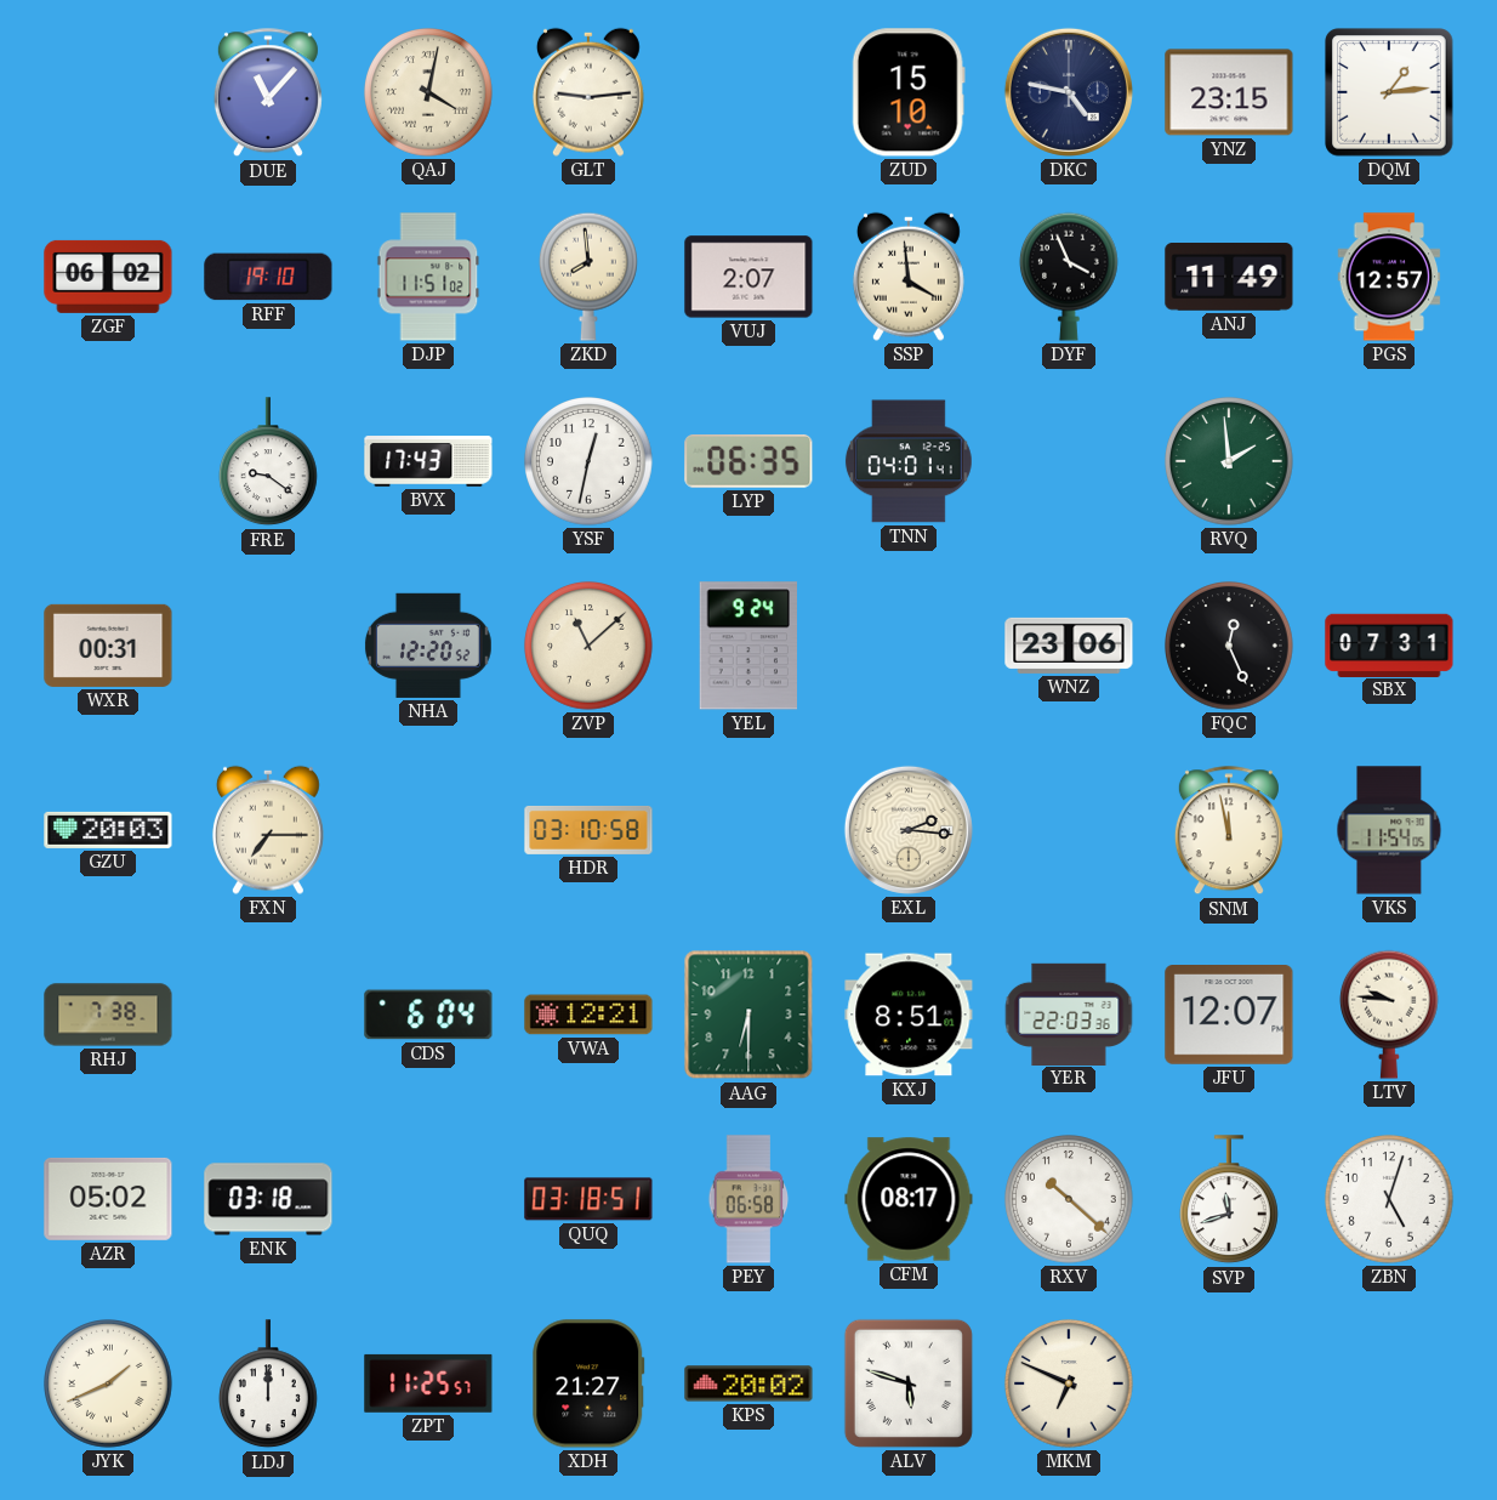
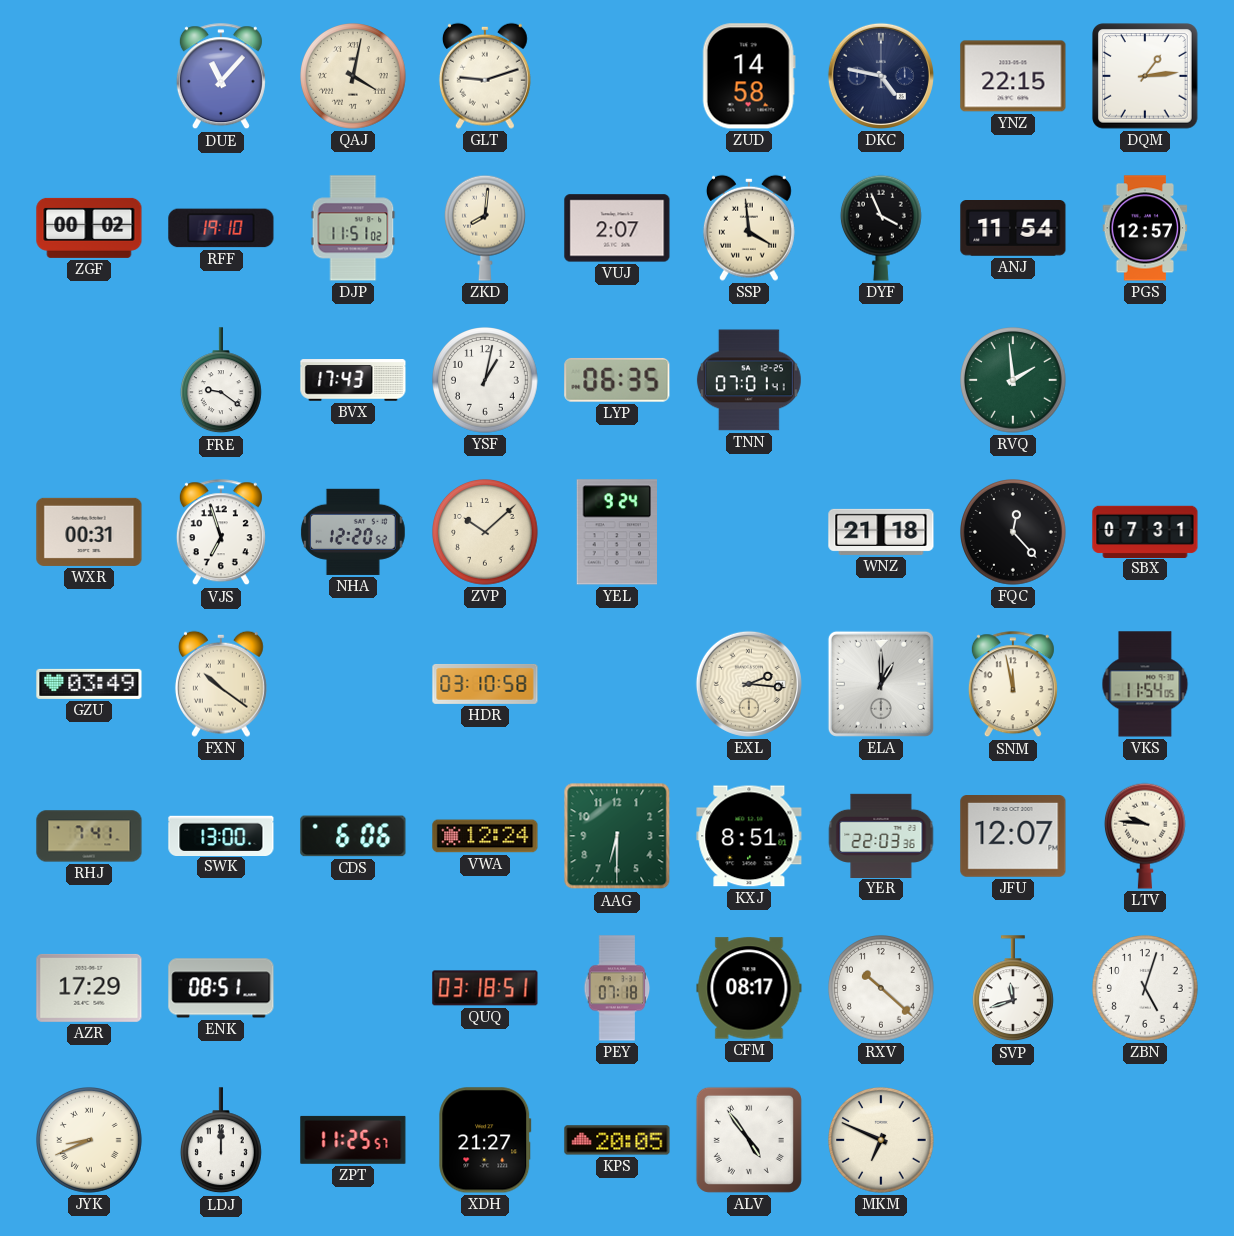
GLT: 9:14 -> 9:12
ZUD: 15:10 -> 14:58
YNZ: 23:15 -> 22:15
ZGF: 06:02 -> 00:02
ZKD: 7:59 -> 8:01
ANJ: 11:49 -> 11:54
YSF: 12:32 -> 1:02
TNN: 04:01 -> 07:01
VJS: none -> 6:57
ZVP: 11:08 -> 10:08
WNZ: 23:06 -> 21:18
FQC: 12:26 -> 12:23
GZU: 20:03 -> 03:49
FXN: 7:15 -> 10:21
ELA: none -> 1:00
RHJ: 7:38 -> 7:41
SWK: none -> 13:00
CDS: 6:04 -> 6:06
VWA: 12:21 -> 12:24
AZR: 05:02 -> 17:29
ENK: 03:18 -> 08:51
PEY: 06:58 -> 07:18
JYK: 1:41 -> 8:41
KPS: 20:02 -> 20:05
ALV: 5:48 -> 4:54
